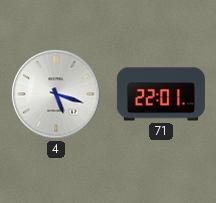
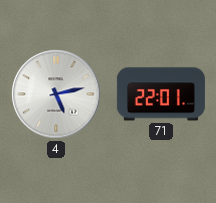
4: 5:18 -> 5:13
